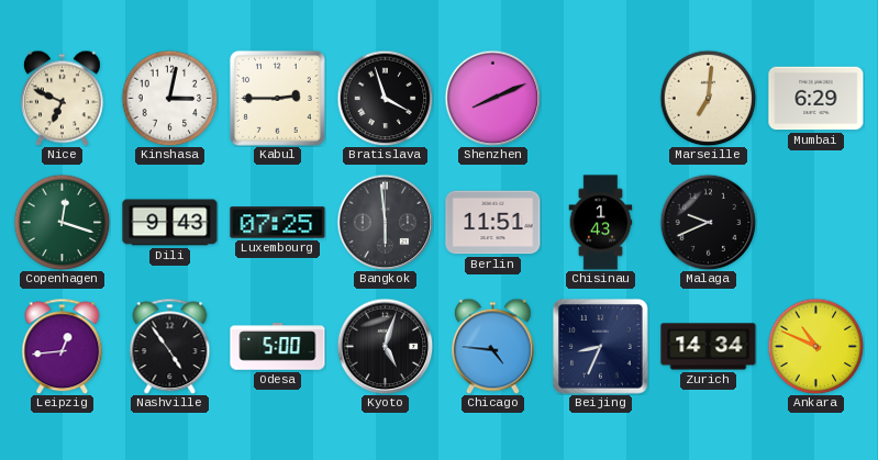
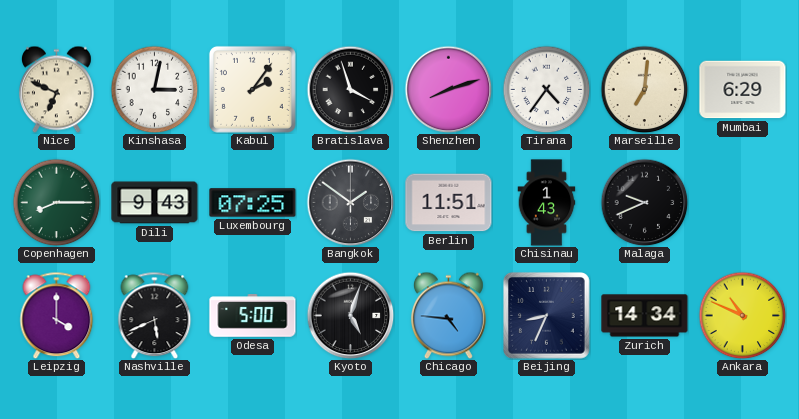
Kabul: 2:45 -> 2:06
Shenzhen: 8:11 -> 8:12
Tirana: none -> 4:36
Copenhagen: 12:18 -> 8:15
Bangkok: 5:59 -> 1:51
Leipzig: 12:44 -> 4:00
Nashville: 4:54 -> 5:41
